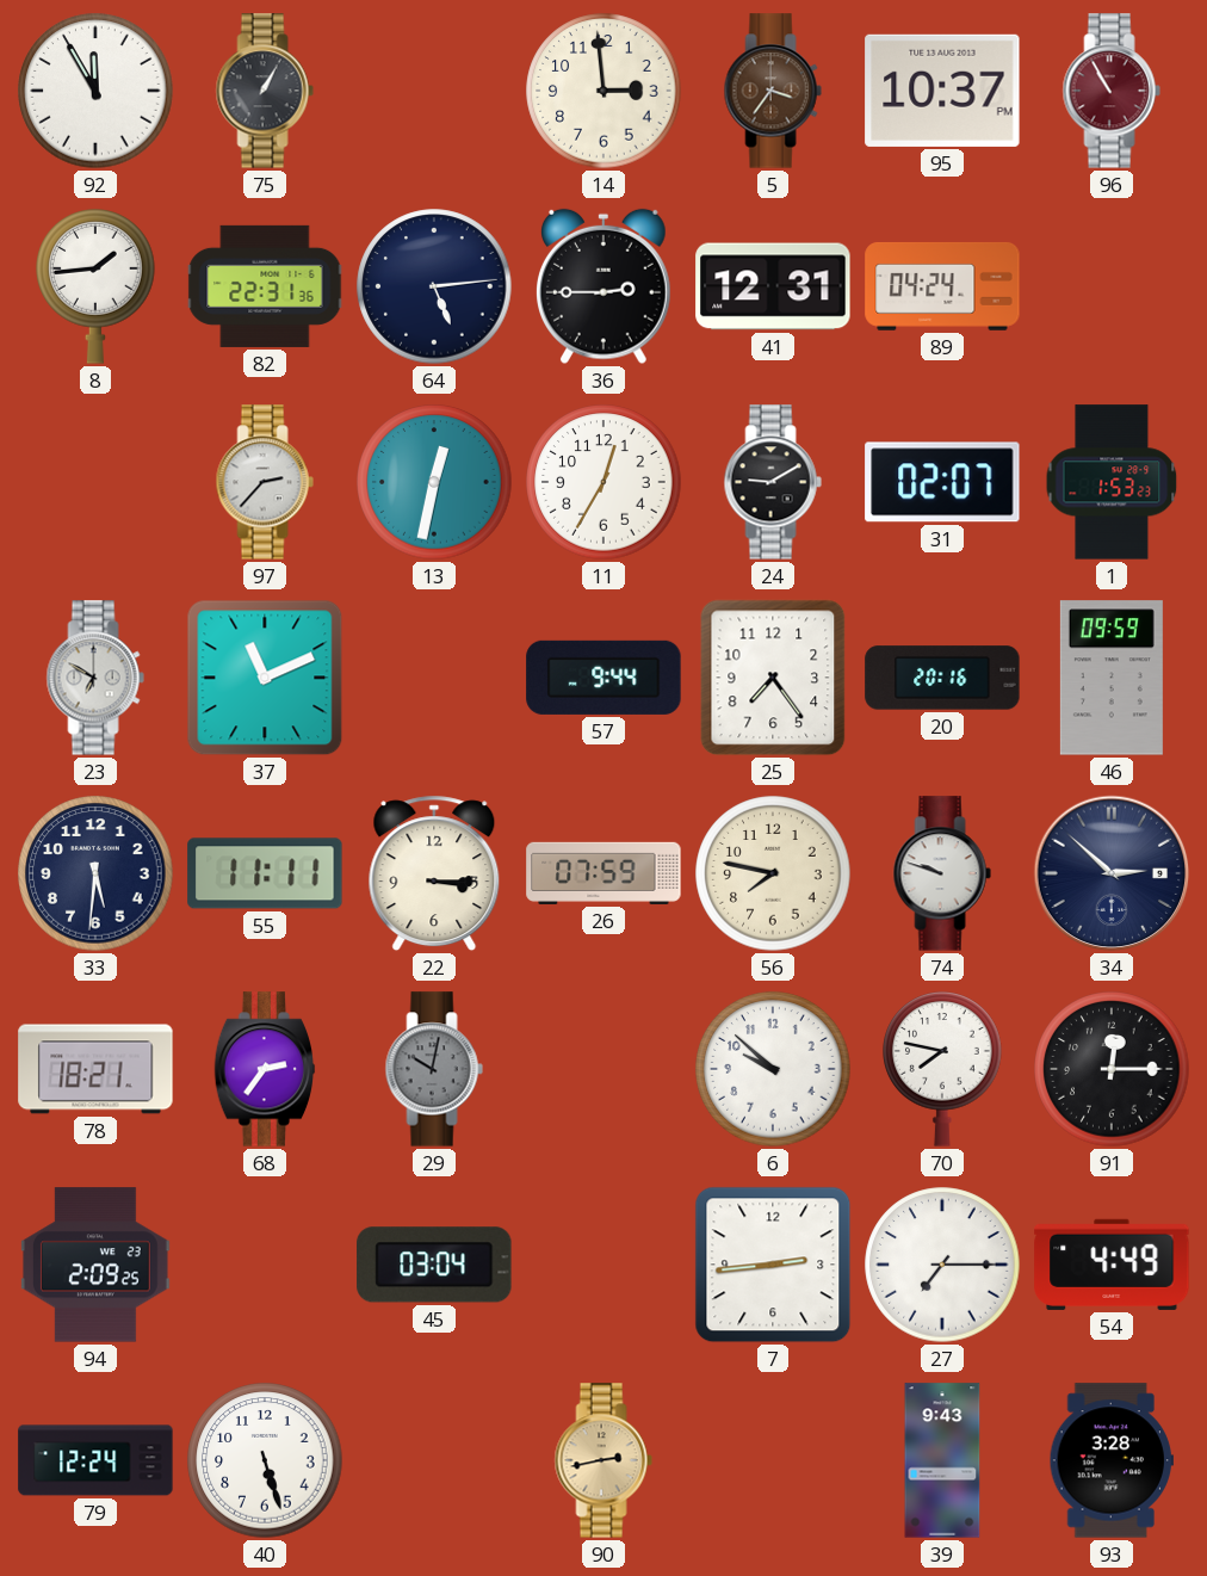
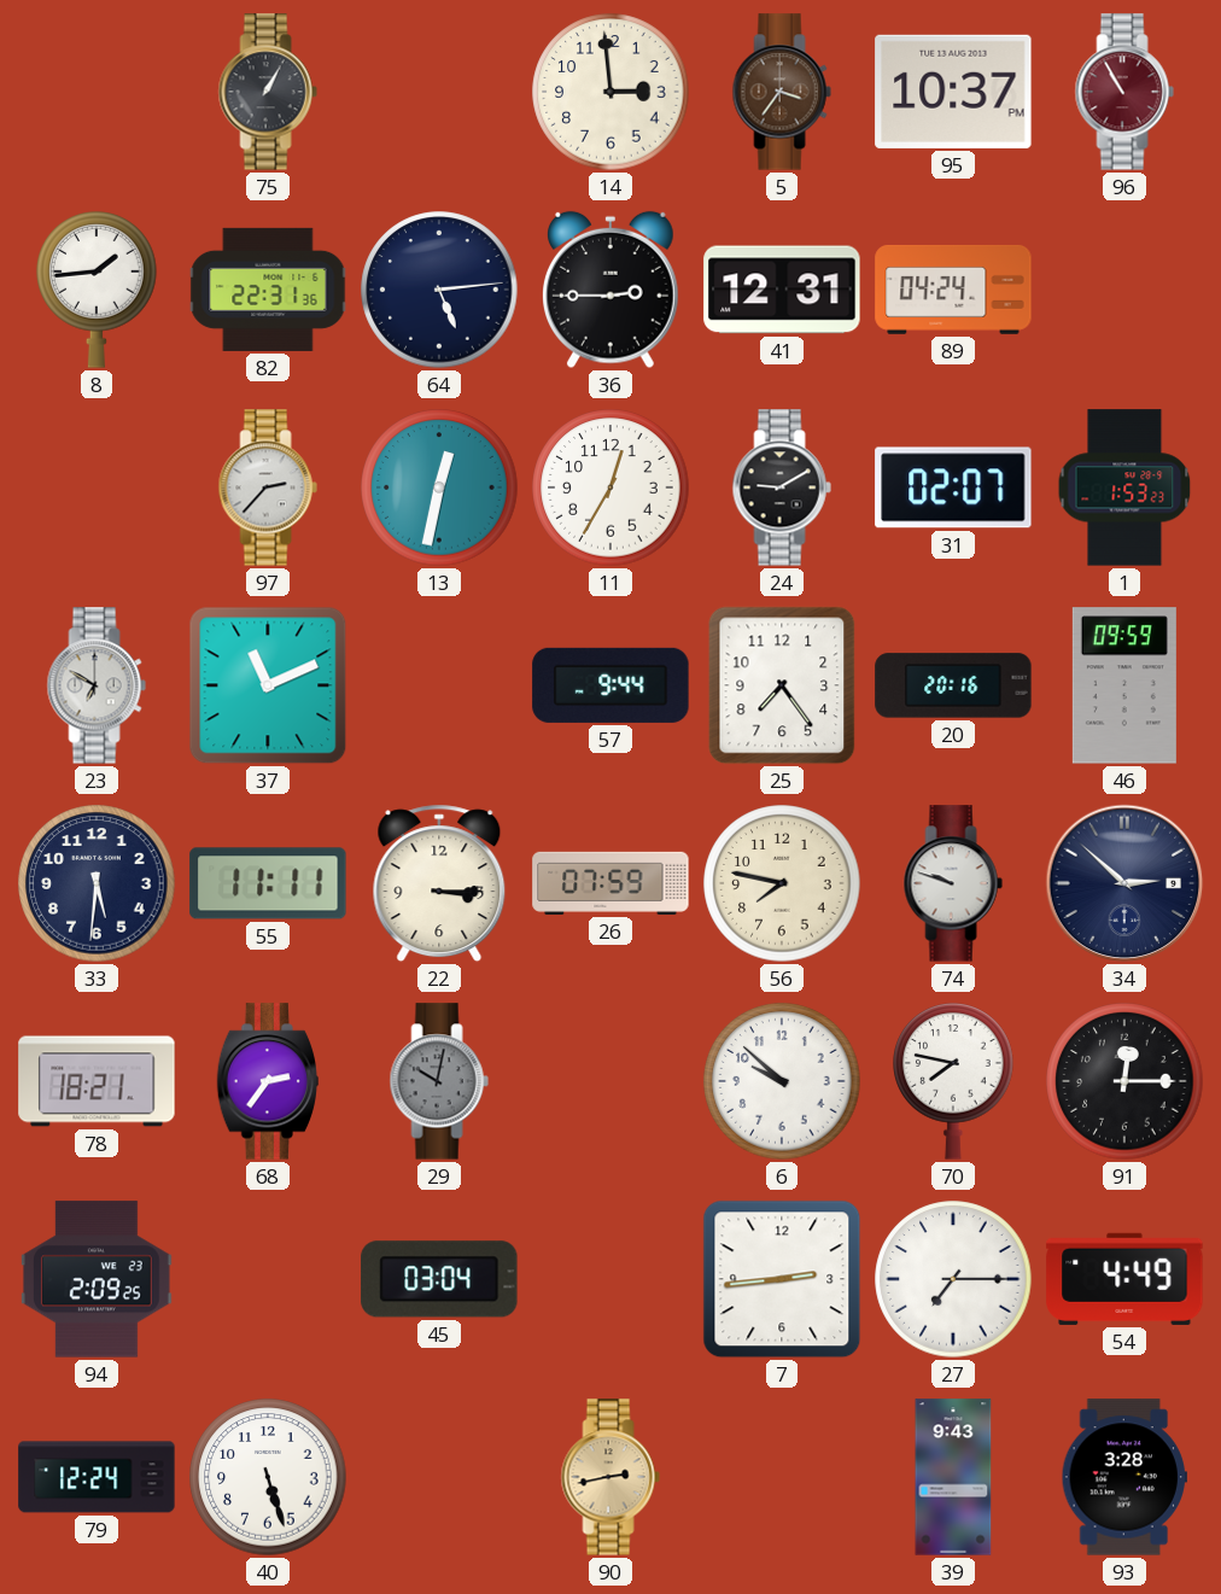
92: 11:55 -> none
